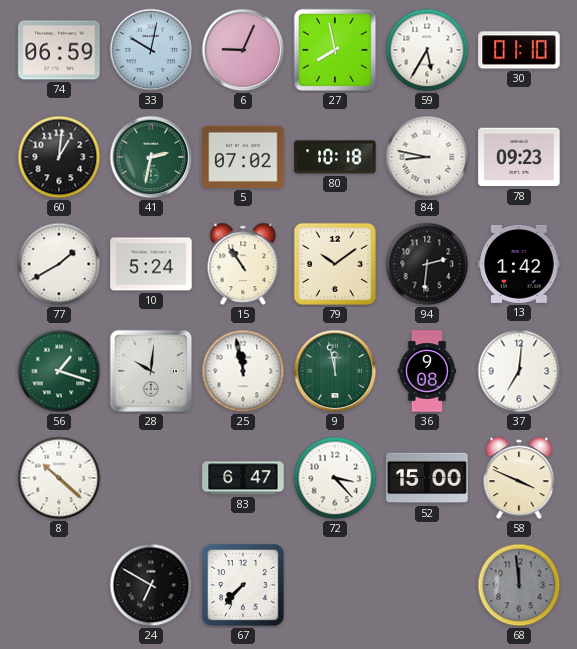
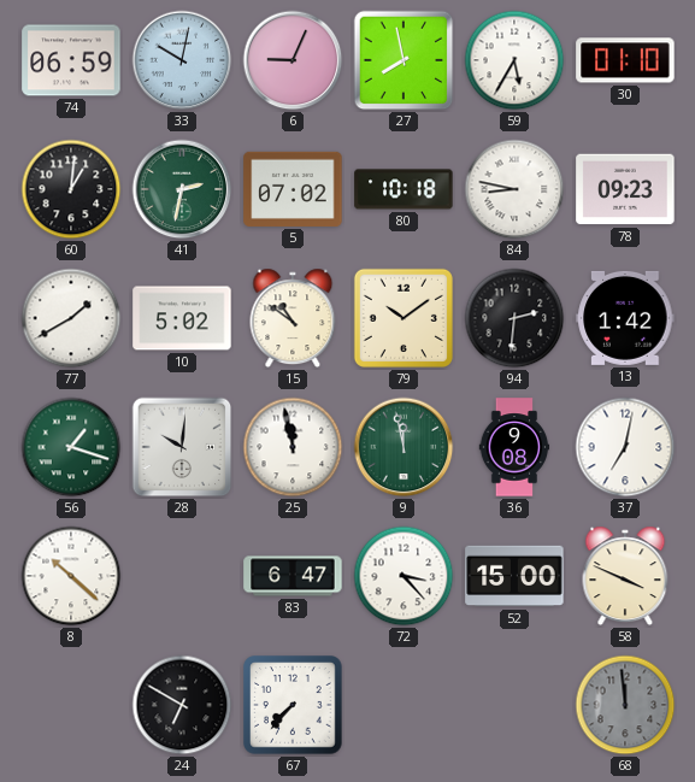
10: 5:24 -> 5:02
15: 10:54 -> 10:51
37: 7:01 -> 7:02
